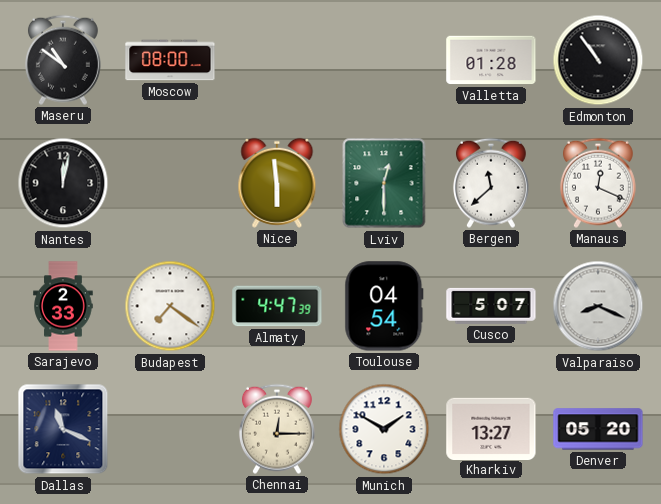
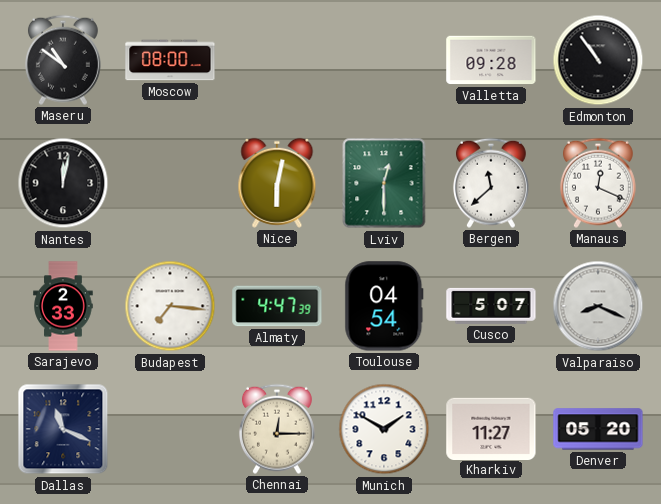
Valletta: 01:28 -> 09:28
Nice: 5:59 -> 6:02
Budapest: 7:21 -> 7:16
Kharkiv: 13:27 -> 11:27
